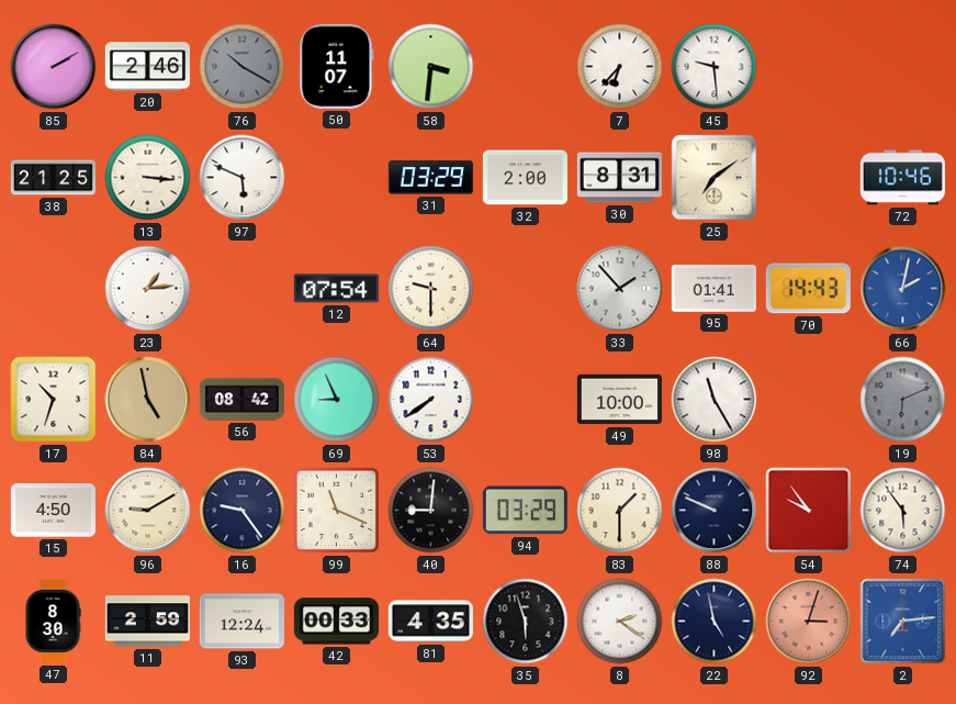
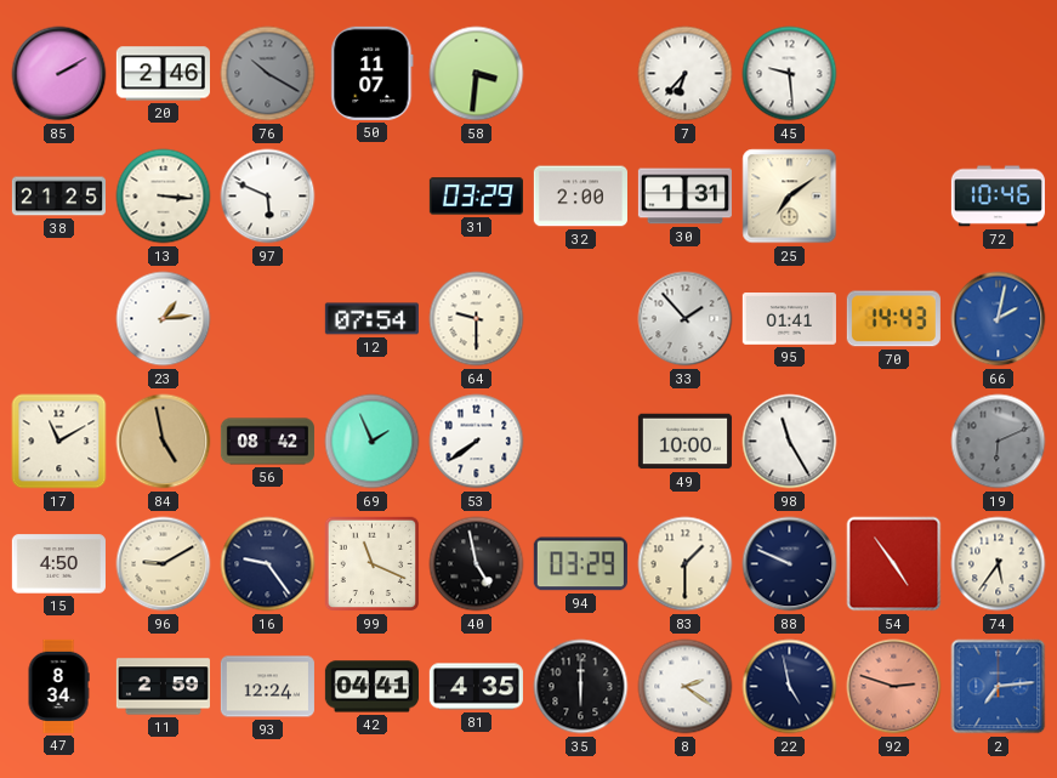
30: 8:31 -> 1:31
17: 10:33 -> 11:10
69: 8:56 -> 1:56
40: 9:01 -> 4:58
54: 9:54 -> 4:54
74: 5:54 -> 5:36
47: 8:30 -> 8:34
42: 00:33 -> 04:41
35: 5:57 -> 6:00
92: 3:03 -> 2:48
